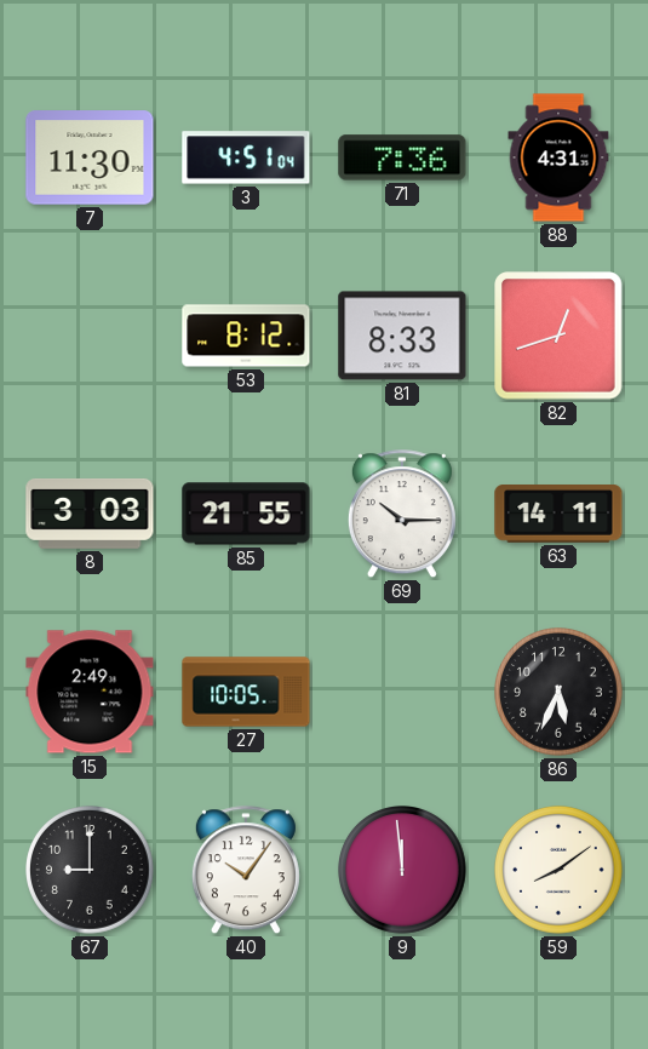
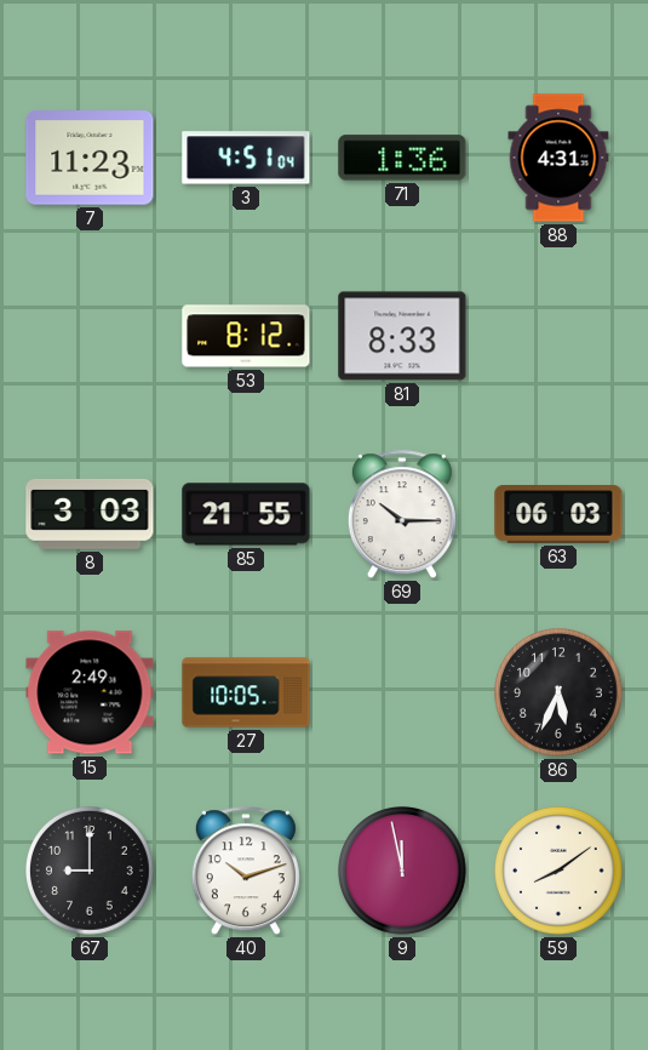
7: 11:30 -> 11:23
71: 7:36 -> 1:36
82: 12:42 -> none
63: 14:11 -> 06:03
40: 10:06 -> 10:12
9: 11:59 -> 11:58
